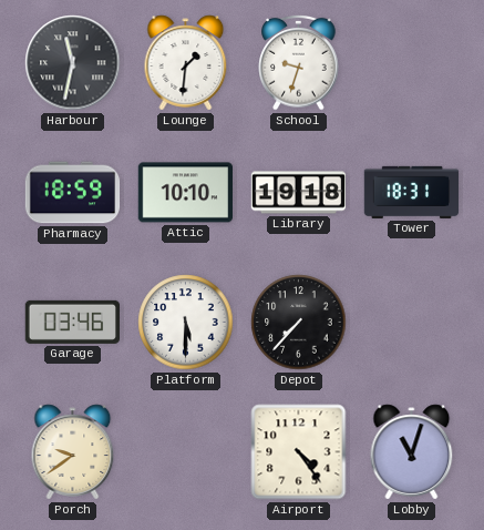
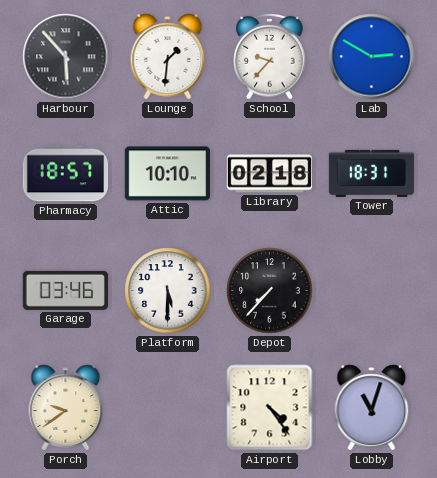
Harbour: 11:32 -> 5:53
School: 9:33 -> 9:37
Lab: none -> 2:50
Pharmacy: 18:59 -> 18:57
Library: 19:18 -> 02:18
